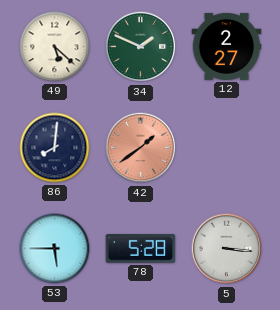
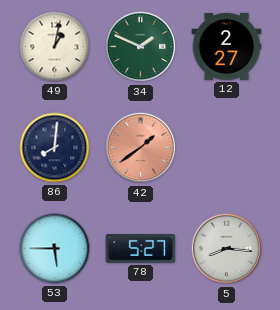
49: 5:22 -> 1:02
78: 5:28 -> 5:27
5: 3:16 -> 8:16
